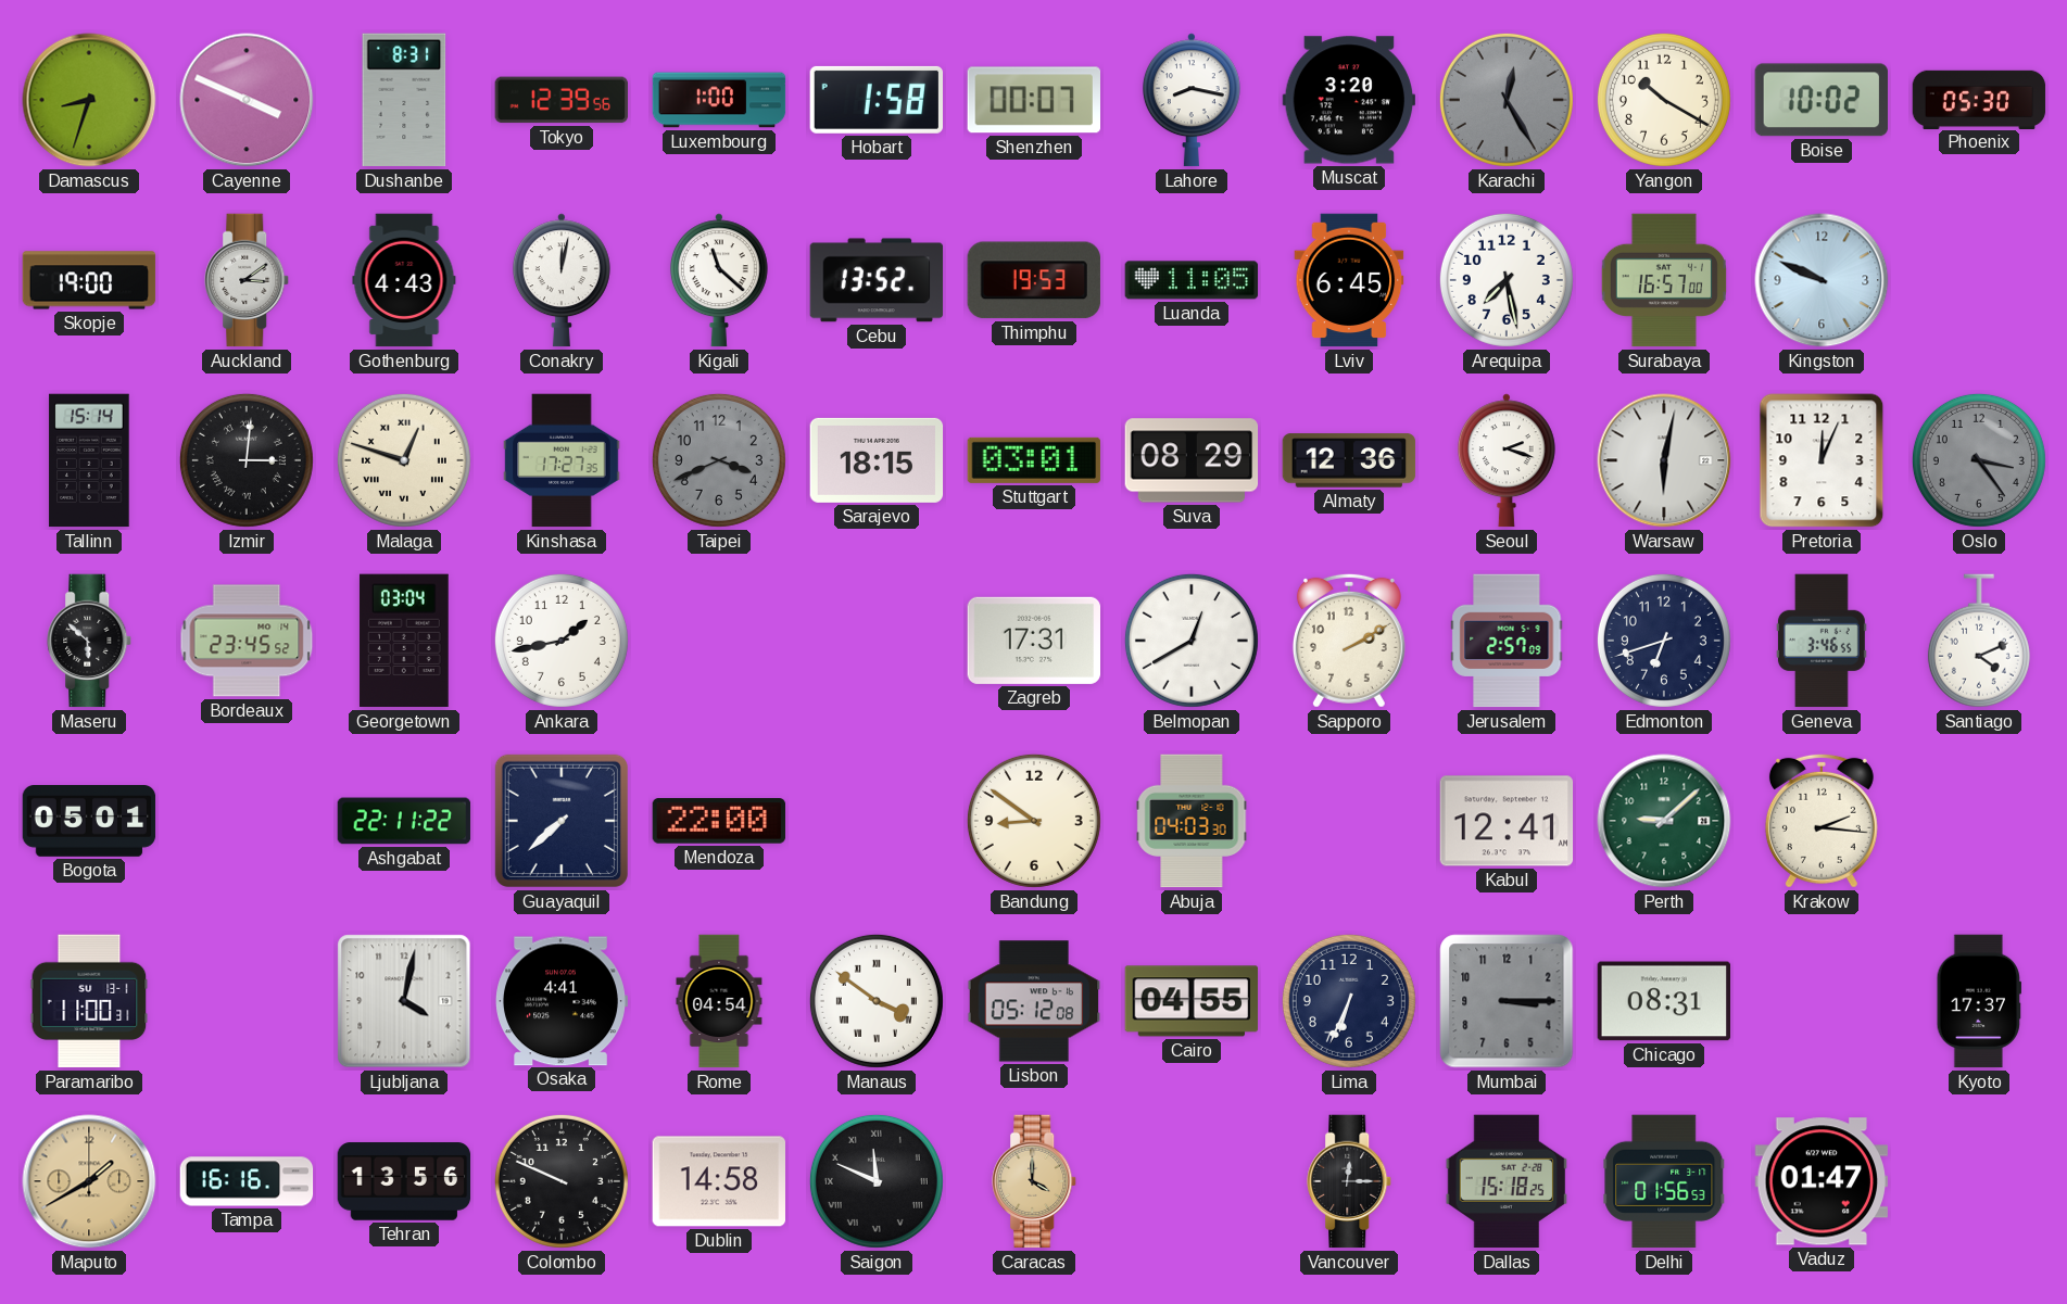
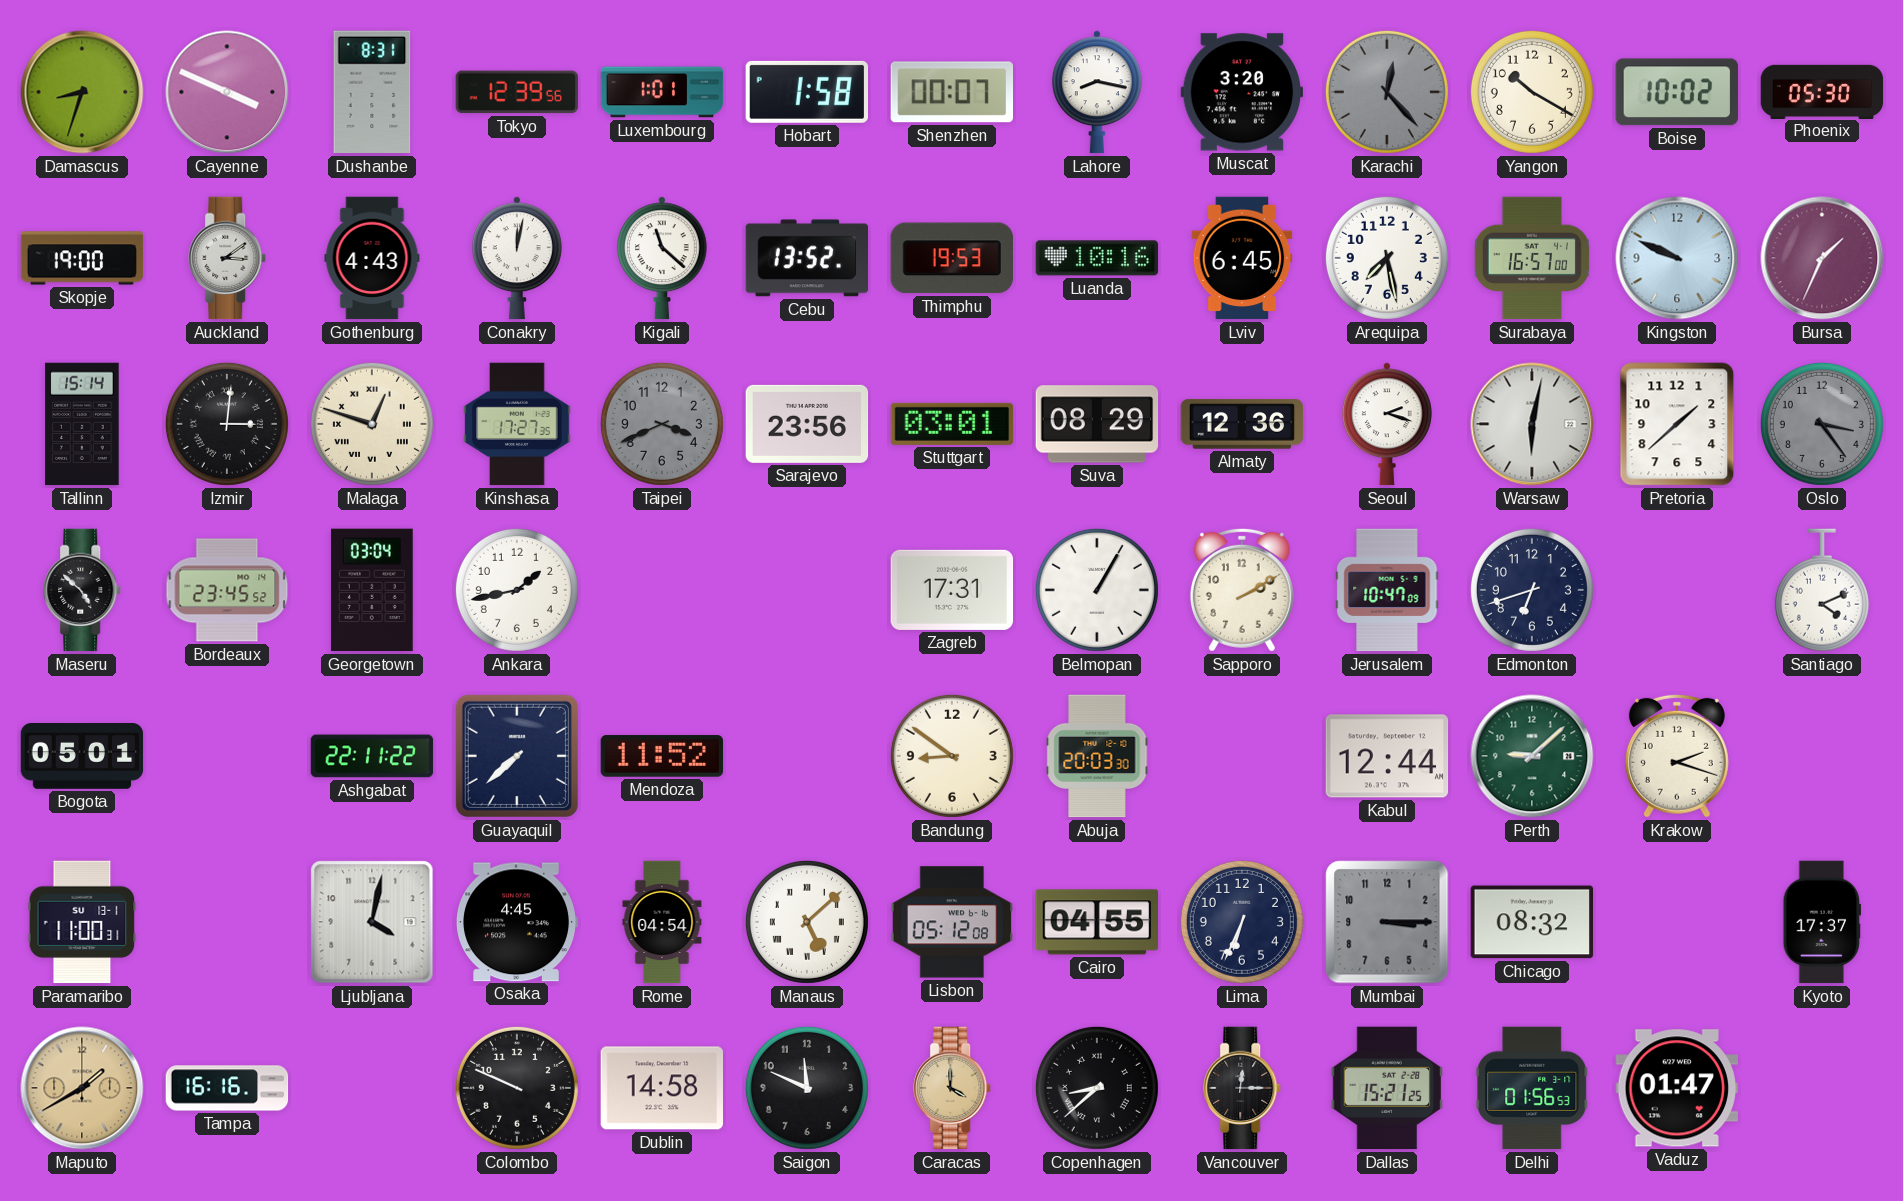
Luxembourg: 1:00 -> 1:01
Karachi: 12:25 -> 12:23
Luanda: 11:05 -> 10:16
Bursa: none -> 1:34
Sarajevo: 18:15 -> 23:56
Pretoria: 12:04 -> 1:38
Maseru: 5:52 -> 4:52
Belmopan: 12:40 -> 1:05
Jerusalem: 2:57 -> 10:47
Geneva: 3:46 -> none
Mendoza: 22:00 -> 11:52
Abuja: 04:03 -> 20:03
Kabul: 12:41 -> 12:44
Krakow: 2:16 -> 2:18
Osaka: 4:41 -> 4:45
Manaus: 3:51 -> 5:08
Chicago: 08:31 -> 08:32
Tehran: 13:56 -> none
Saigon numerals: Roman -> Arabic
Copenhagen: none -> 8:38
Dallas: 15:18 -> 15:21
